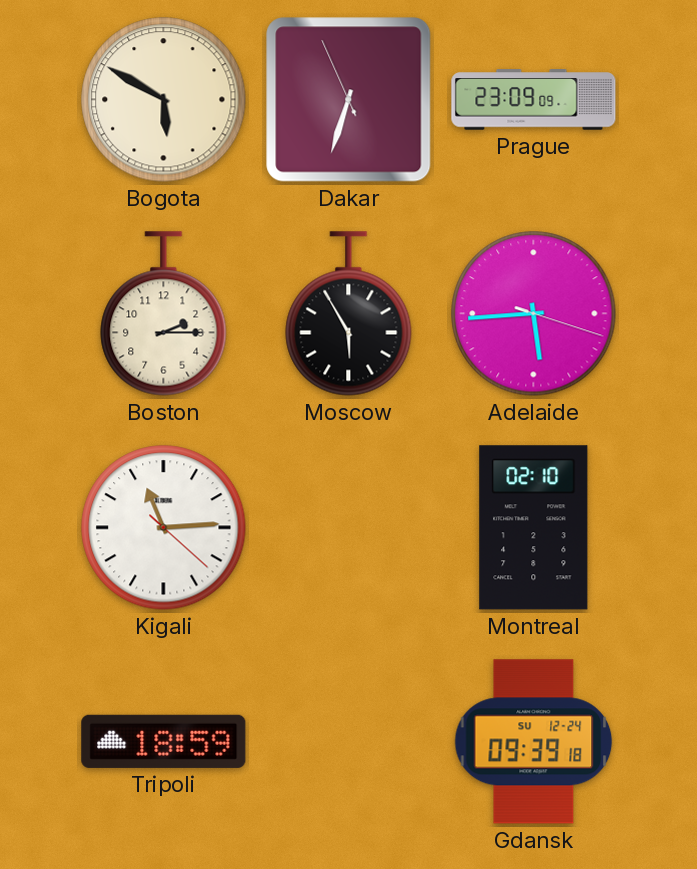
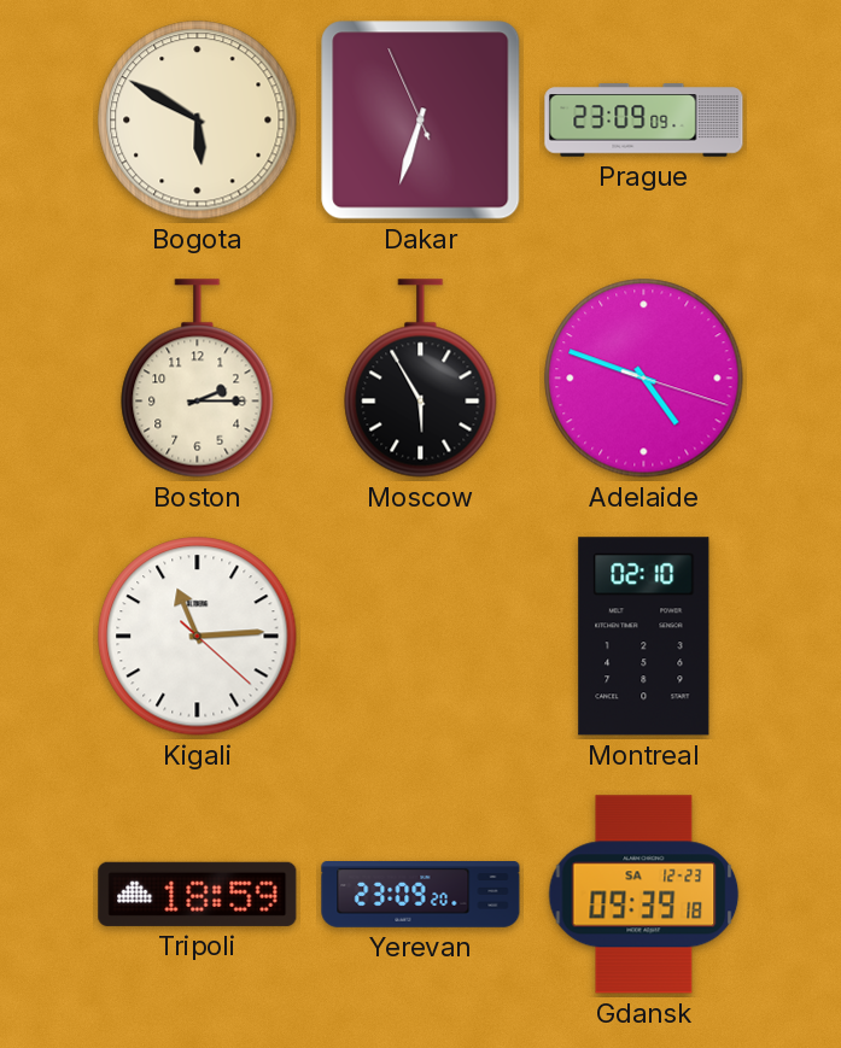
Adelaide: 5:44 -> 4:48
Yerevan: none -> 23:09
Gdansk date: SU 12-24 -> SA 12-23
